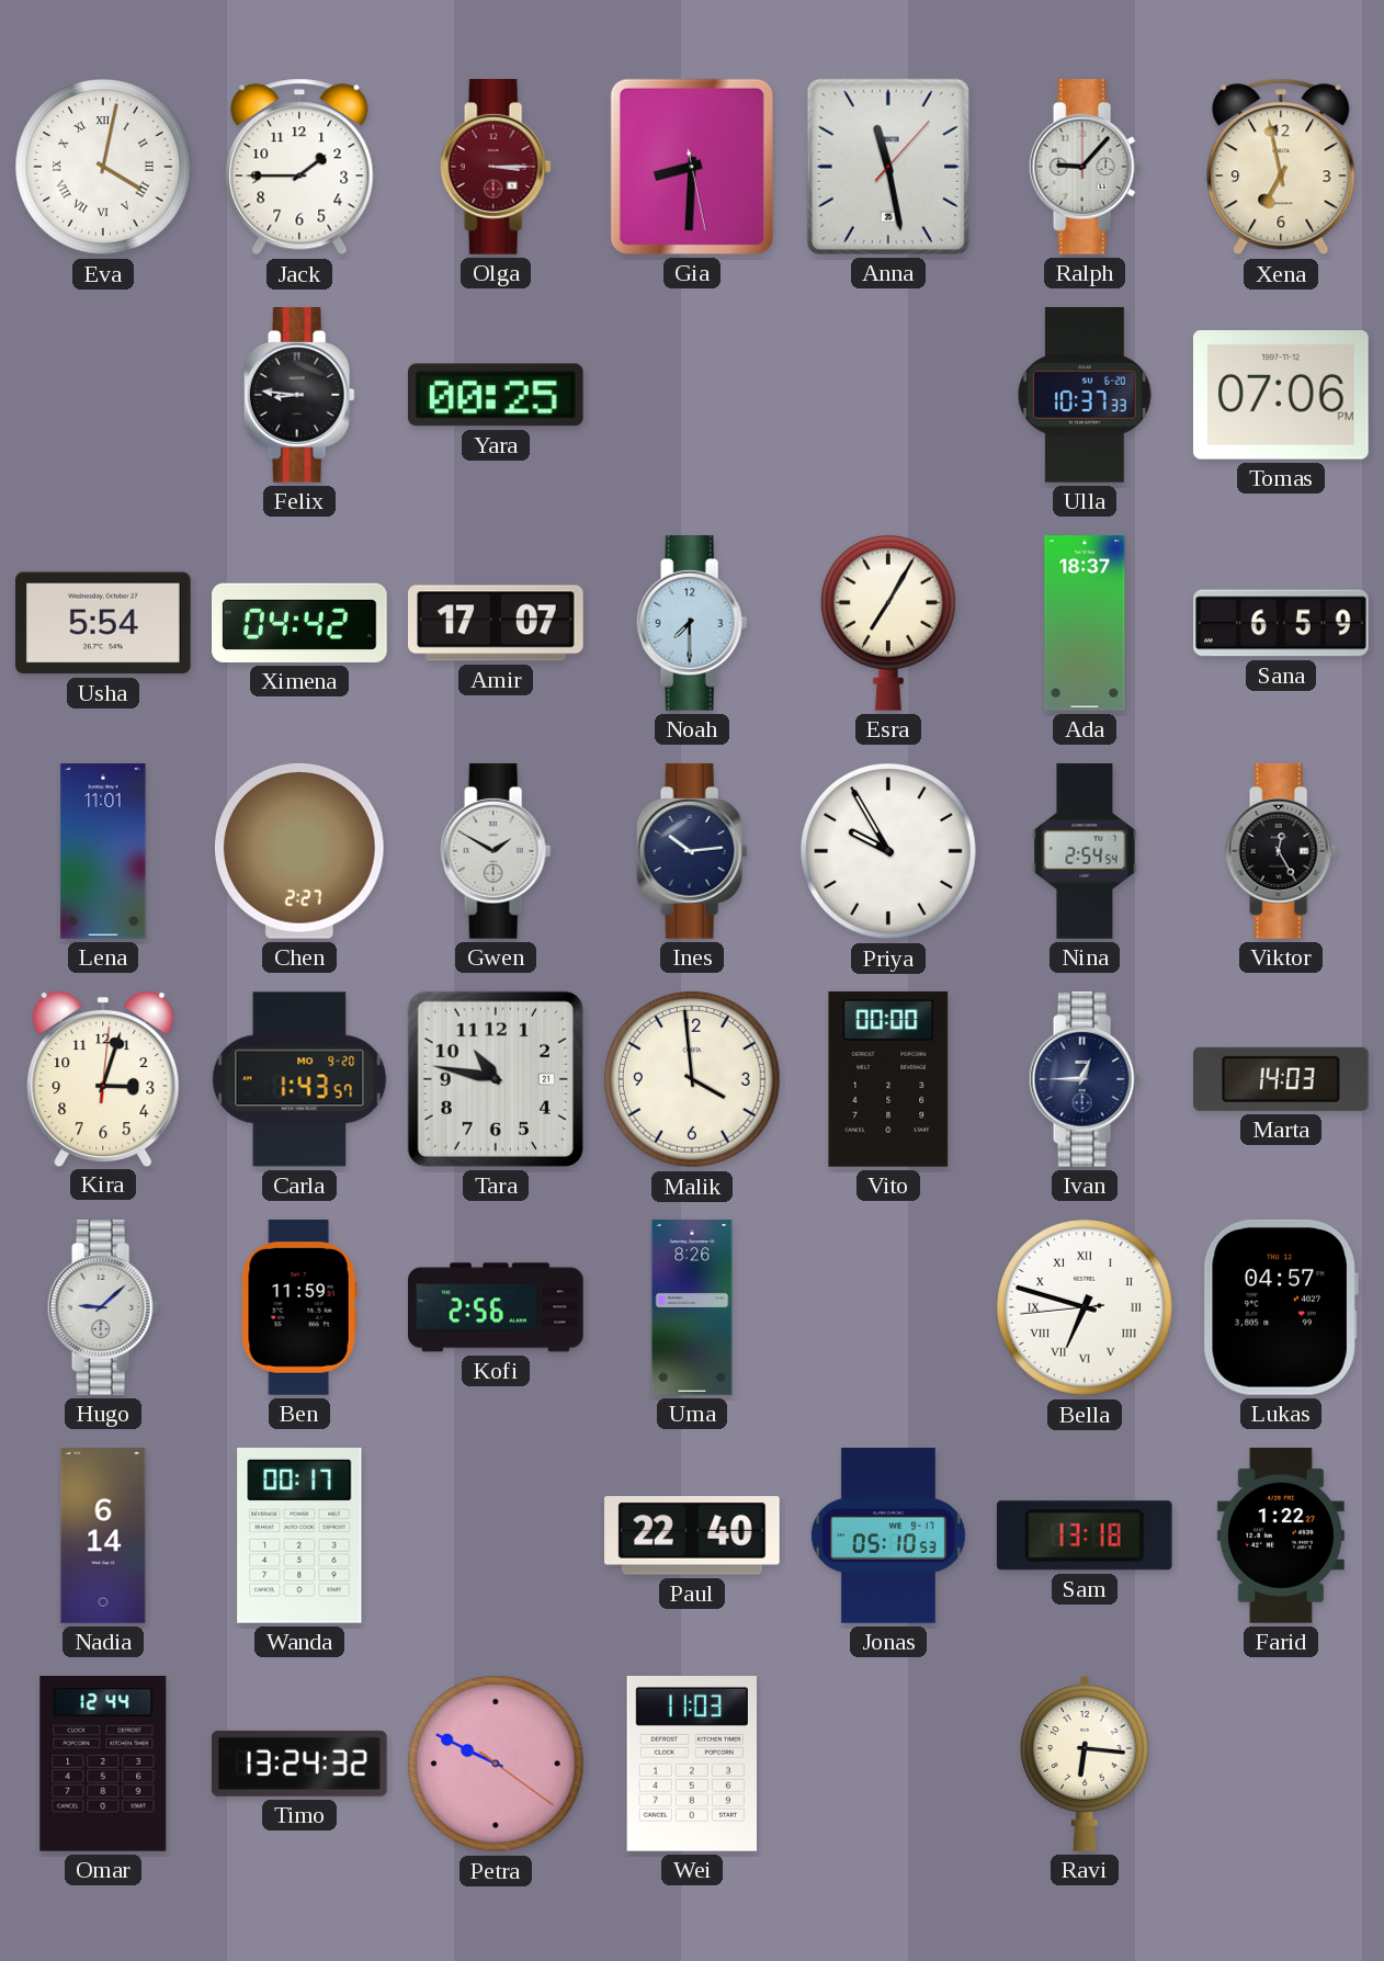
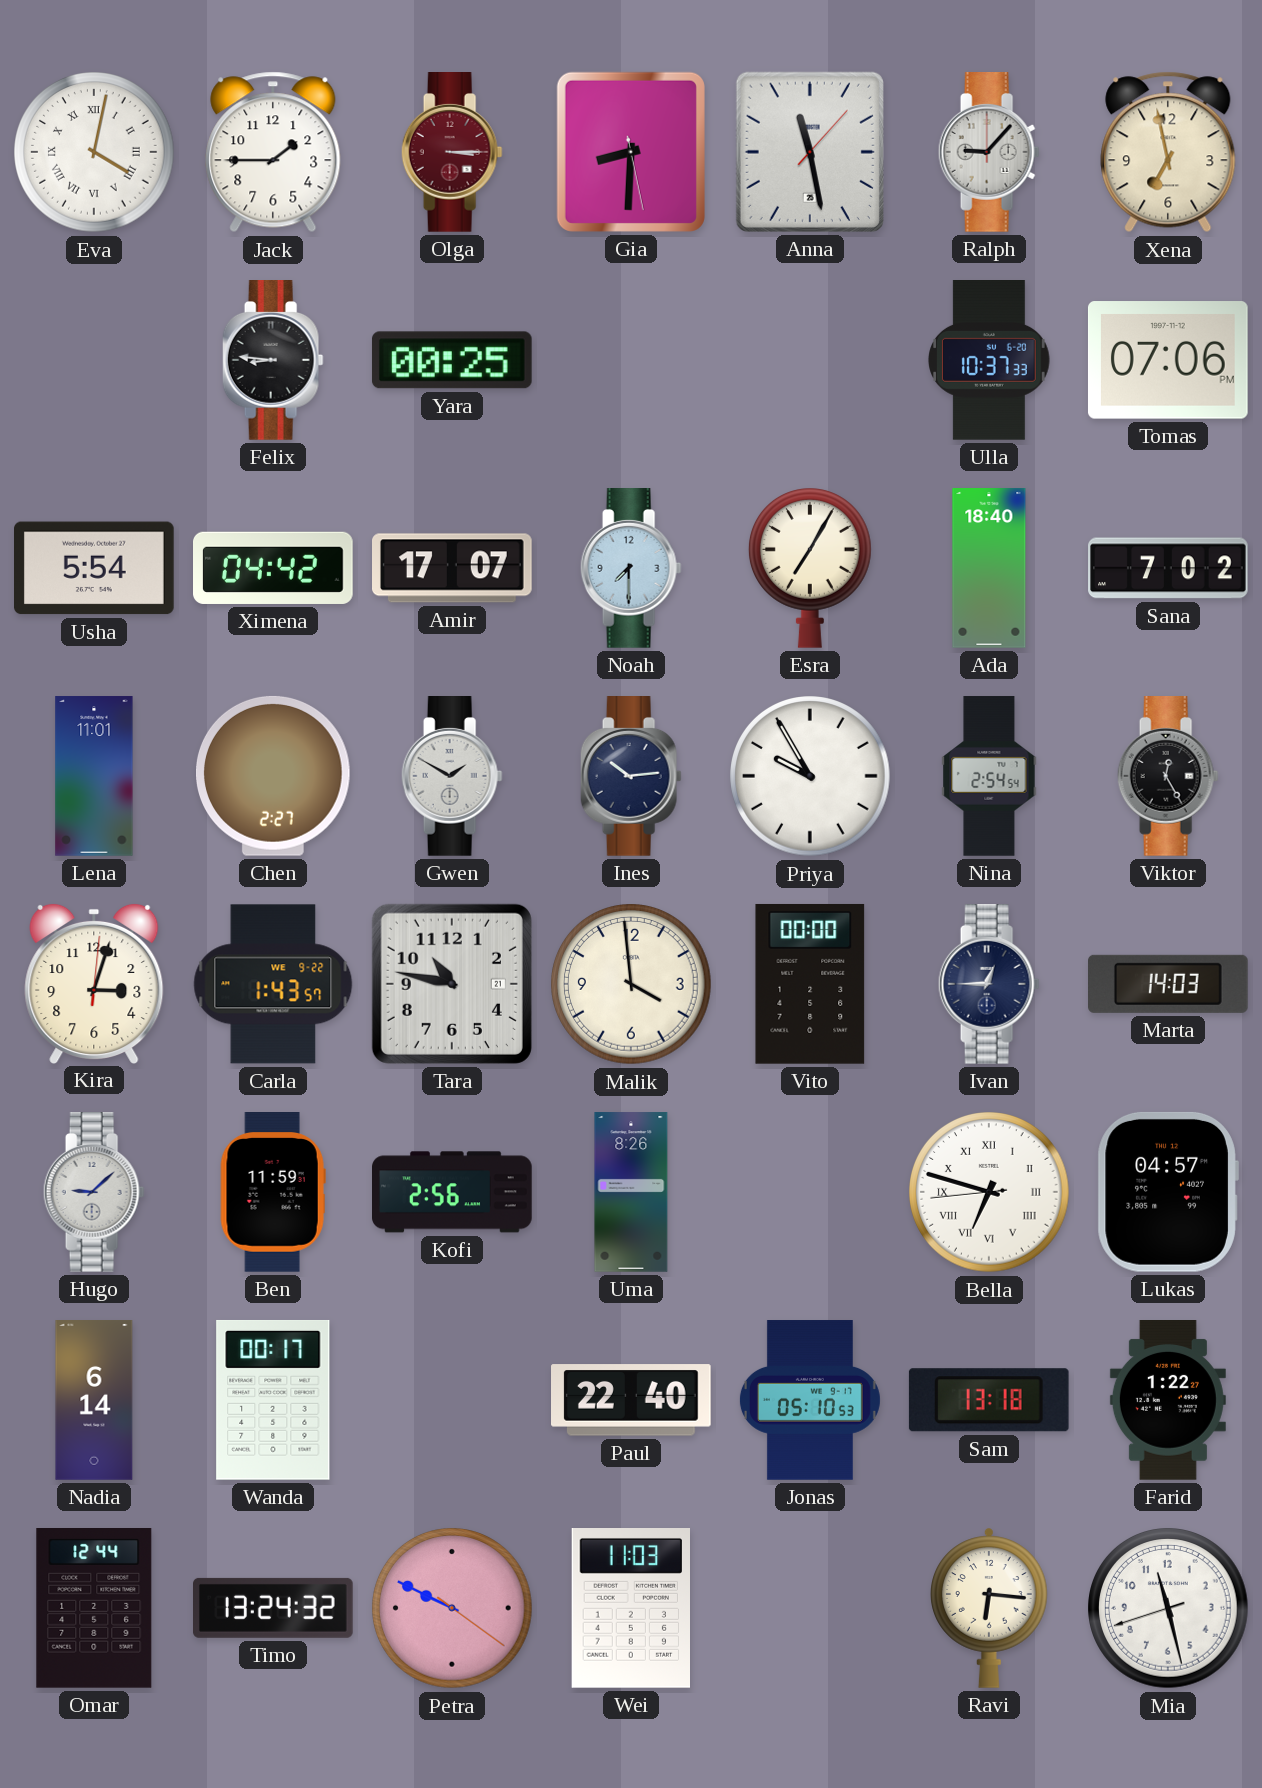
Ada: 18:37 -> 18:40
Sana: 6:59 -> 7:02
Carla date: MO 9-20 -> WE 9-22
Mia: none -> 11:27
